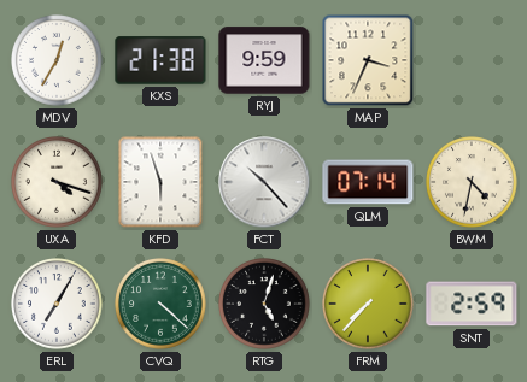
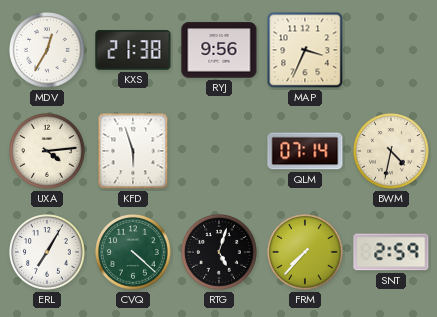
RYJ: 9:59 -> 9:56
UXA: 4:18 -> 4:14
FCT: 10:23 -> none
